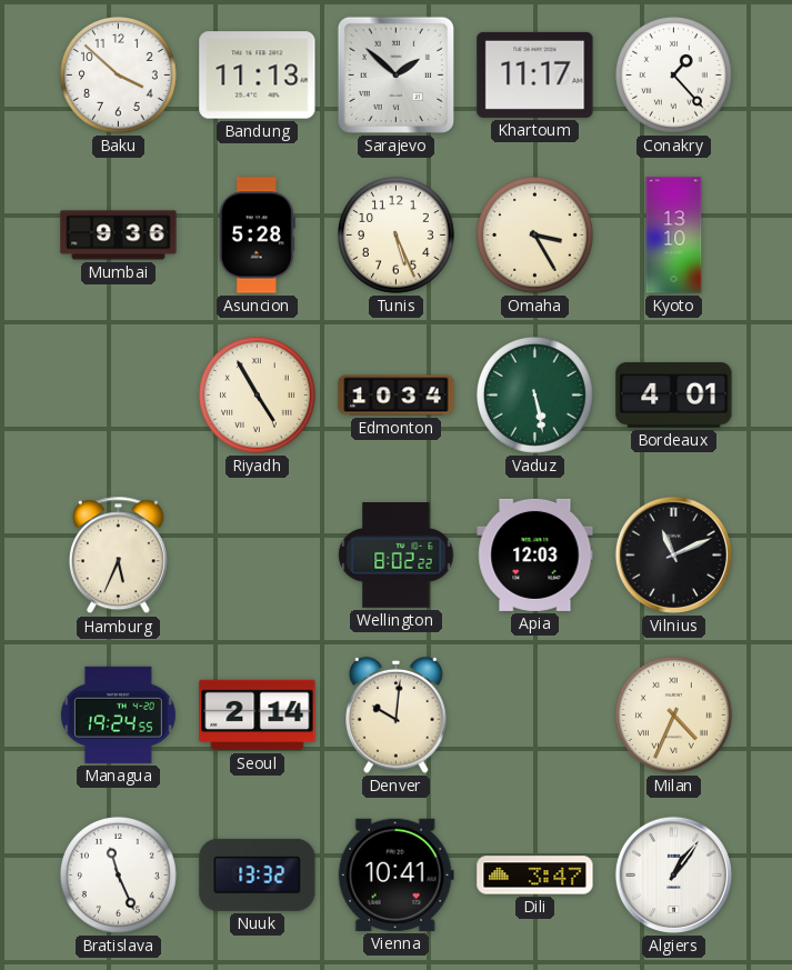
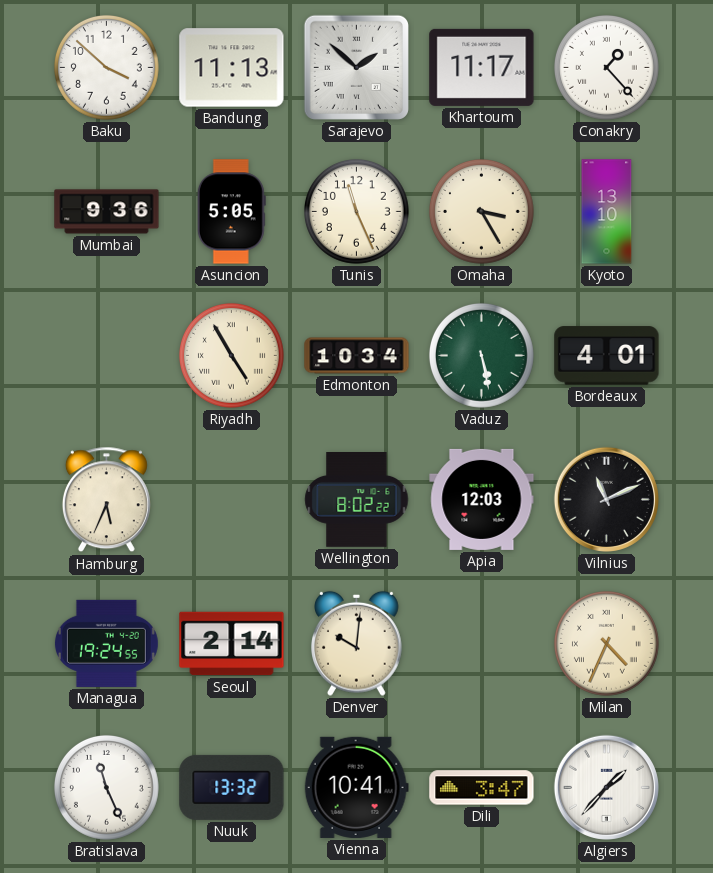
Asuncion: 5:28 -> 5:05
Tunis: 5:26 -> 11:26
Algiers: 1:06 -> 1:37
